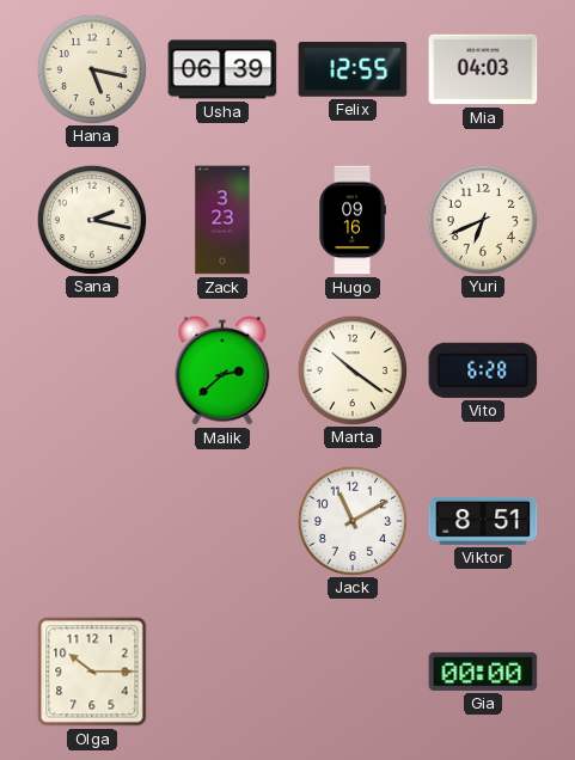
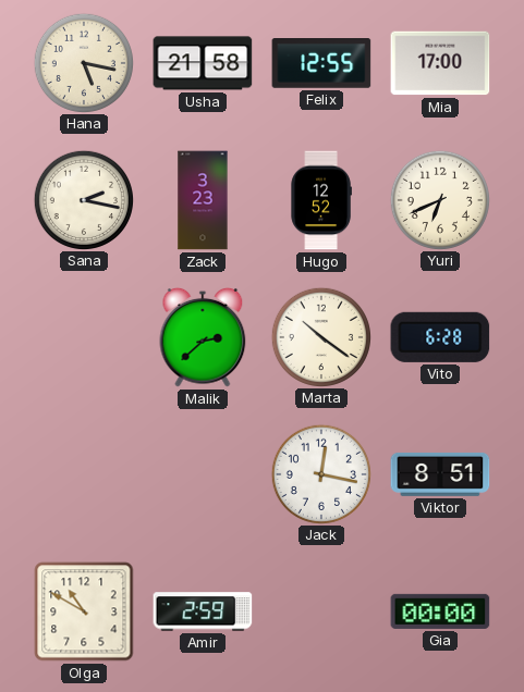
Usha: 06:39 -> 21:58
Mia: 04:03 -> 17:00
Hugo: 09:16 -> 12:52
Jack: 11:10 -> 12:17
Olga: 10:15 -> 10:50
Amir: none -> 2:59
